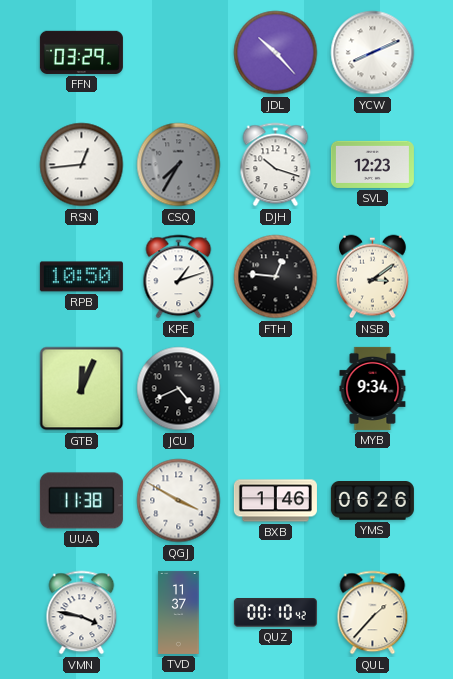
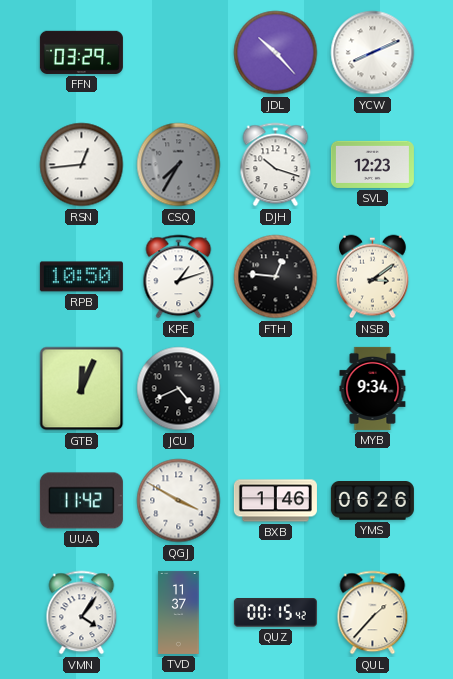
UUA: 11:38 -> 11:42
VMN: 3:47 -> 4:06
QUZ: 00:10 -> 00:15
